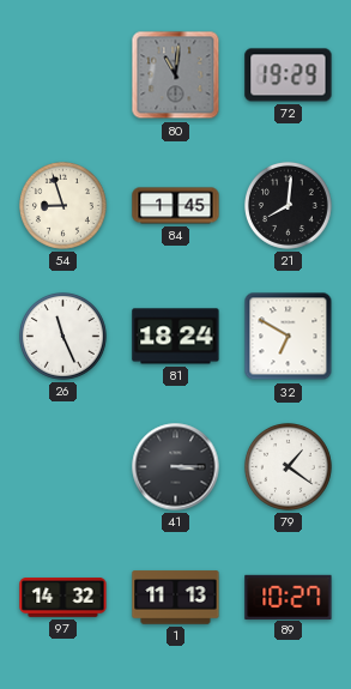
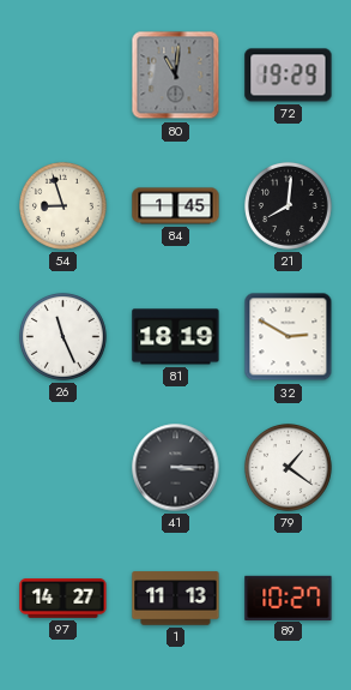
81: 18:24 -> 18:19
32: 6:50 -> 2:50
97: 14:32 -> 14:27
